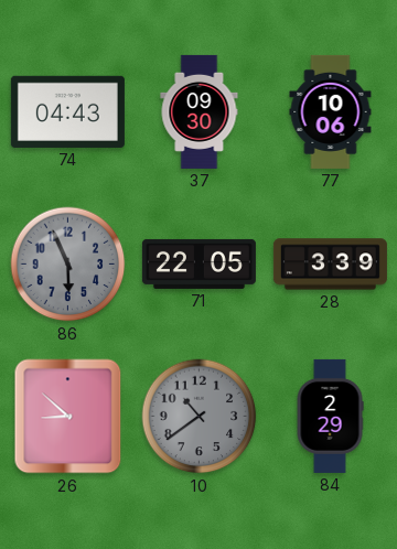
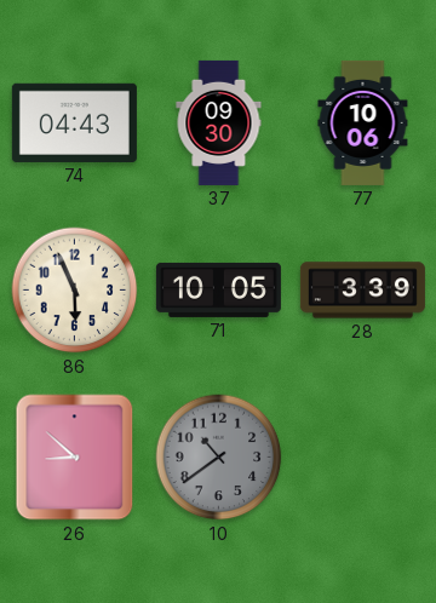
86 dial: grey -> cream
71: 22:05 -> 10:05
84: 2:29 -> none
